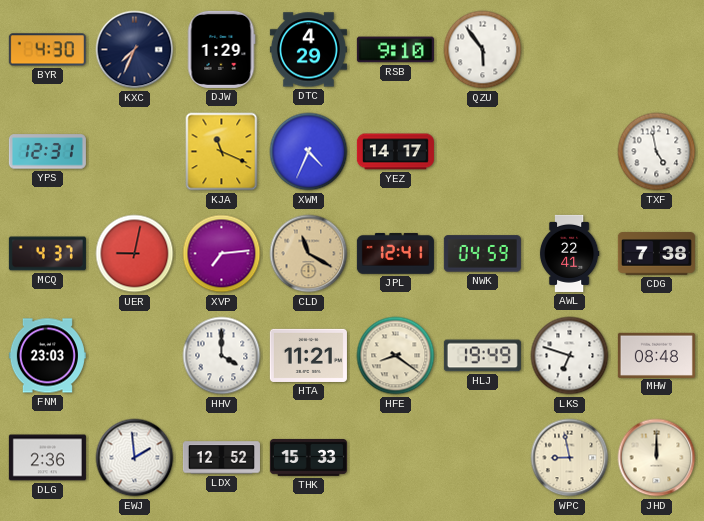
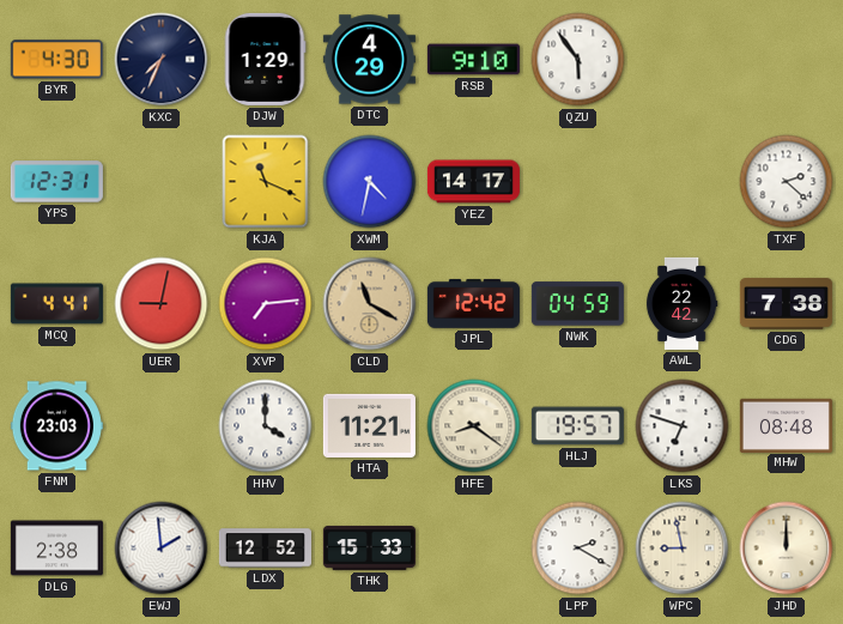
XWM: 4:34 -> 4:32
TXF: 4:58 -> 2:22
MCQ: 4:37 -> 4:41
JPL: 12:41 -> 12:42
AWL: 22:41 -> 22:42
HLJ: 19:49 -> 19:57
DLG: 2:36 -> 2:38
LPP: none -> 2:20
